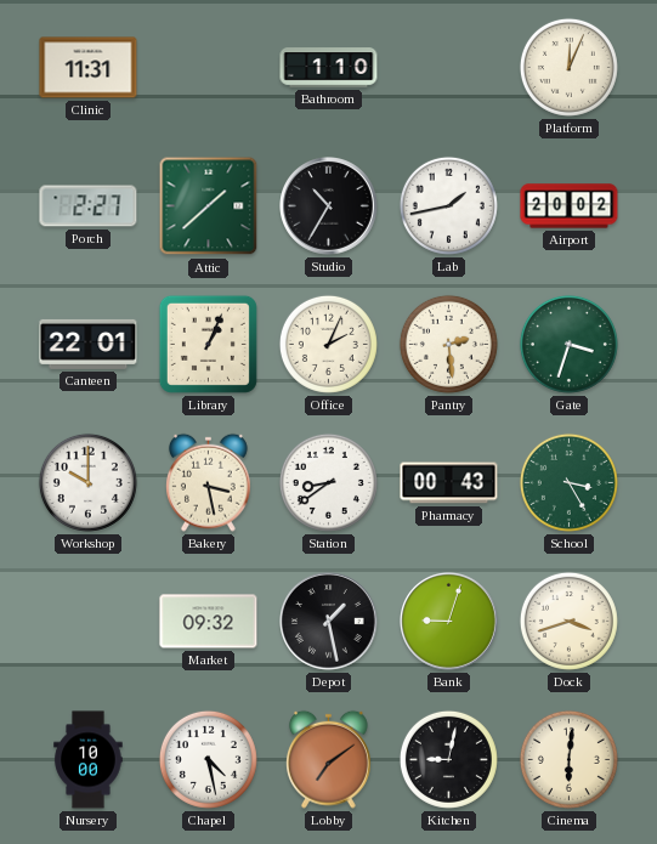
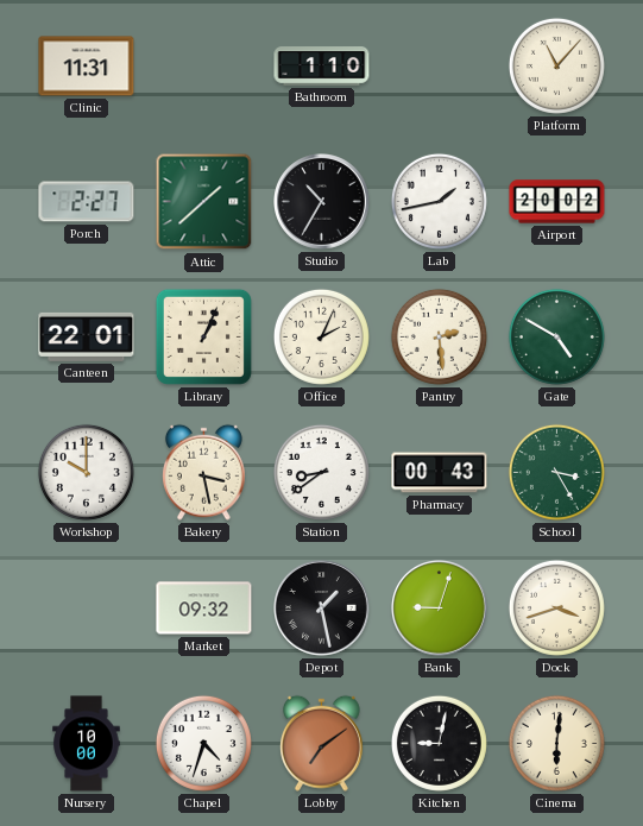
Platform: 12:04 -> 11:07
Gate: 3:33 -> 4:50
Chapel: 4:28 -> 4:33
